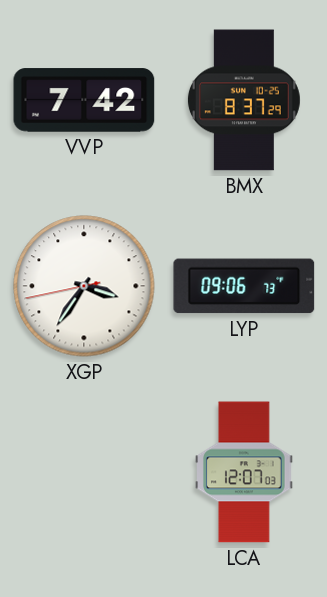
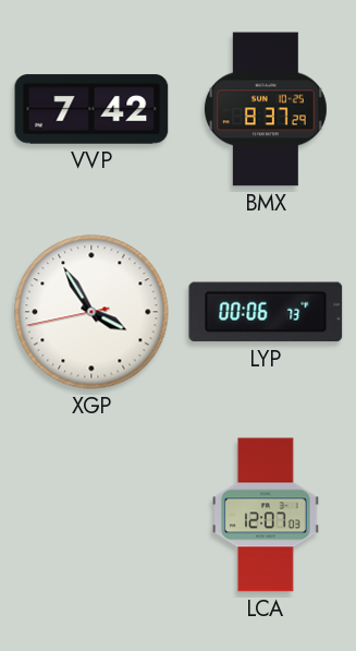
XGP: 3:35 -> 3:54
LYP: 09:06 -> 00:06
